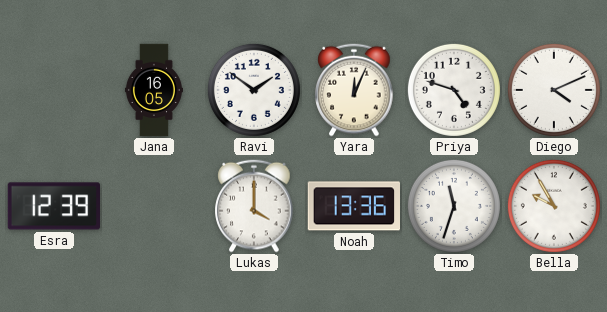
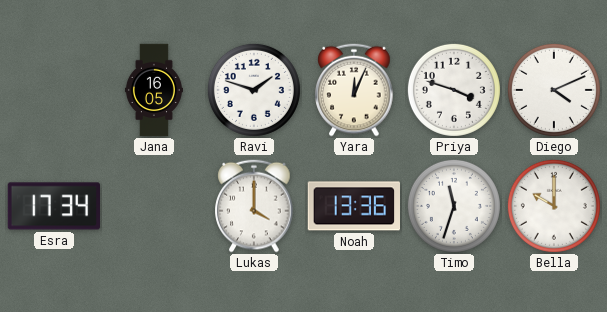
Ravi: 1:51 -> 1:48
Priya: 4:48 -> 3:48
Esra: 12:39 -> 17:34
Bella: 9:55 -> 10:00
